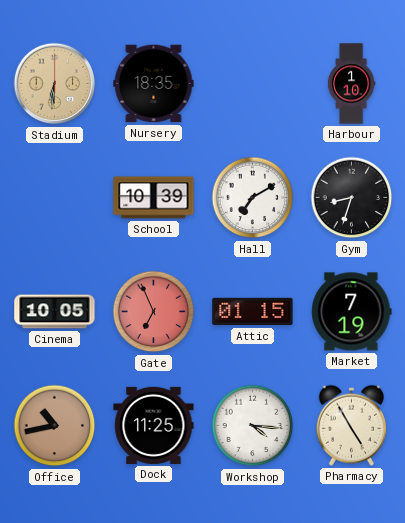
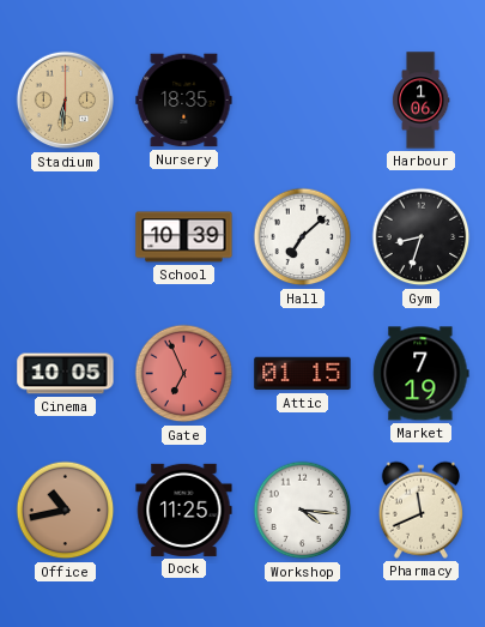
Harbour: 1:10 -> 1:06
Hall: 7:10 -> 7:08
Pharmacy: 4:55 -> 11:41
